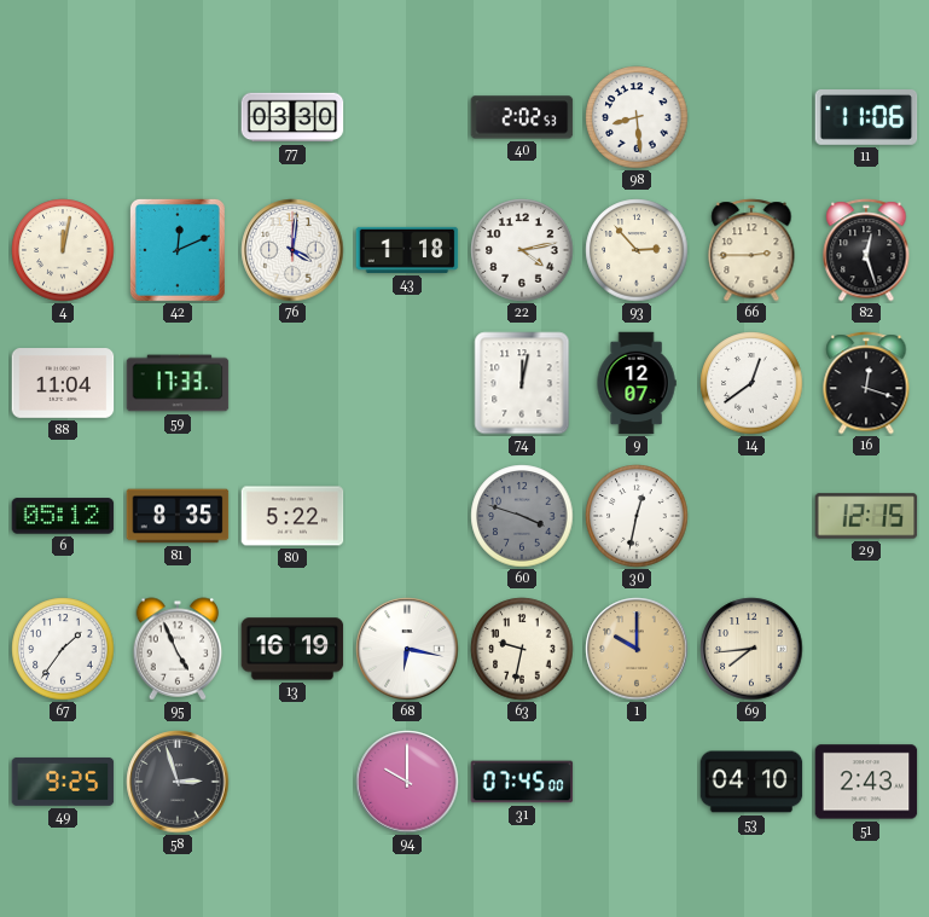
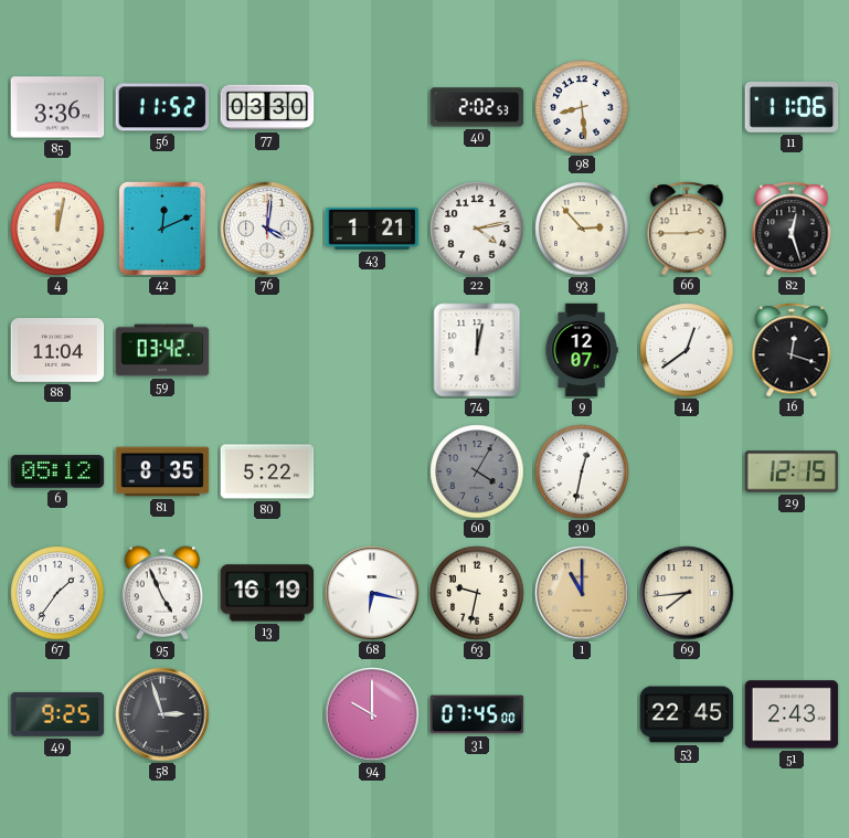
85: none -> 3:36
56: none -> 11:52
43: 1:18 -> 1:21
59: 17:33 -> 03:42
60: 3:48 -> 4:05
1: 10:00 -> 11:00
53: 04:10 -> 22:45
